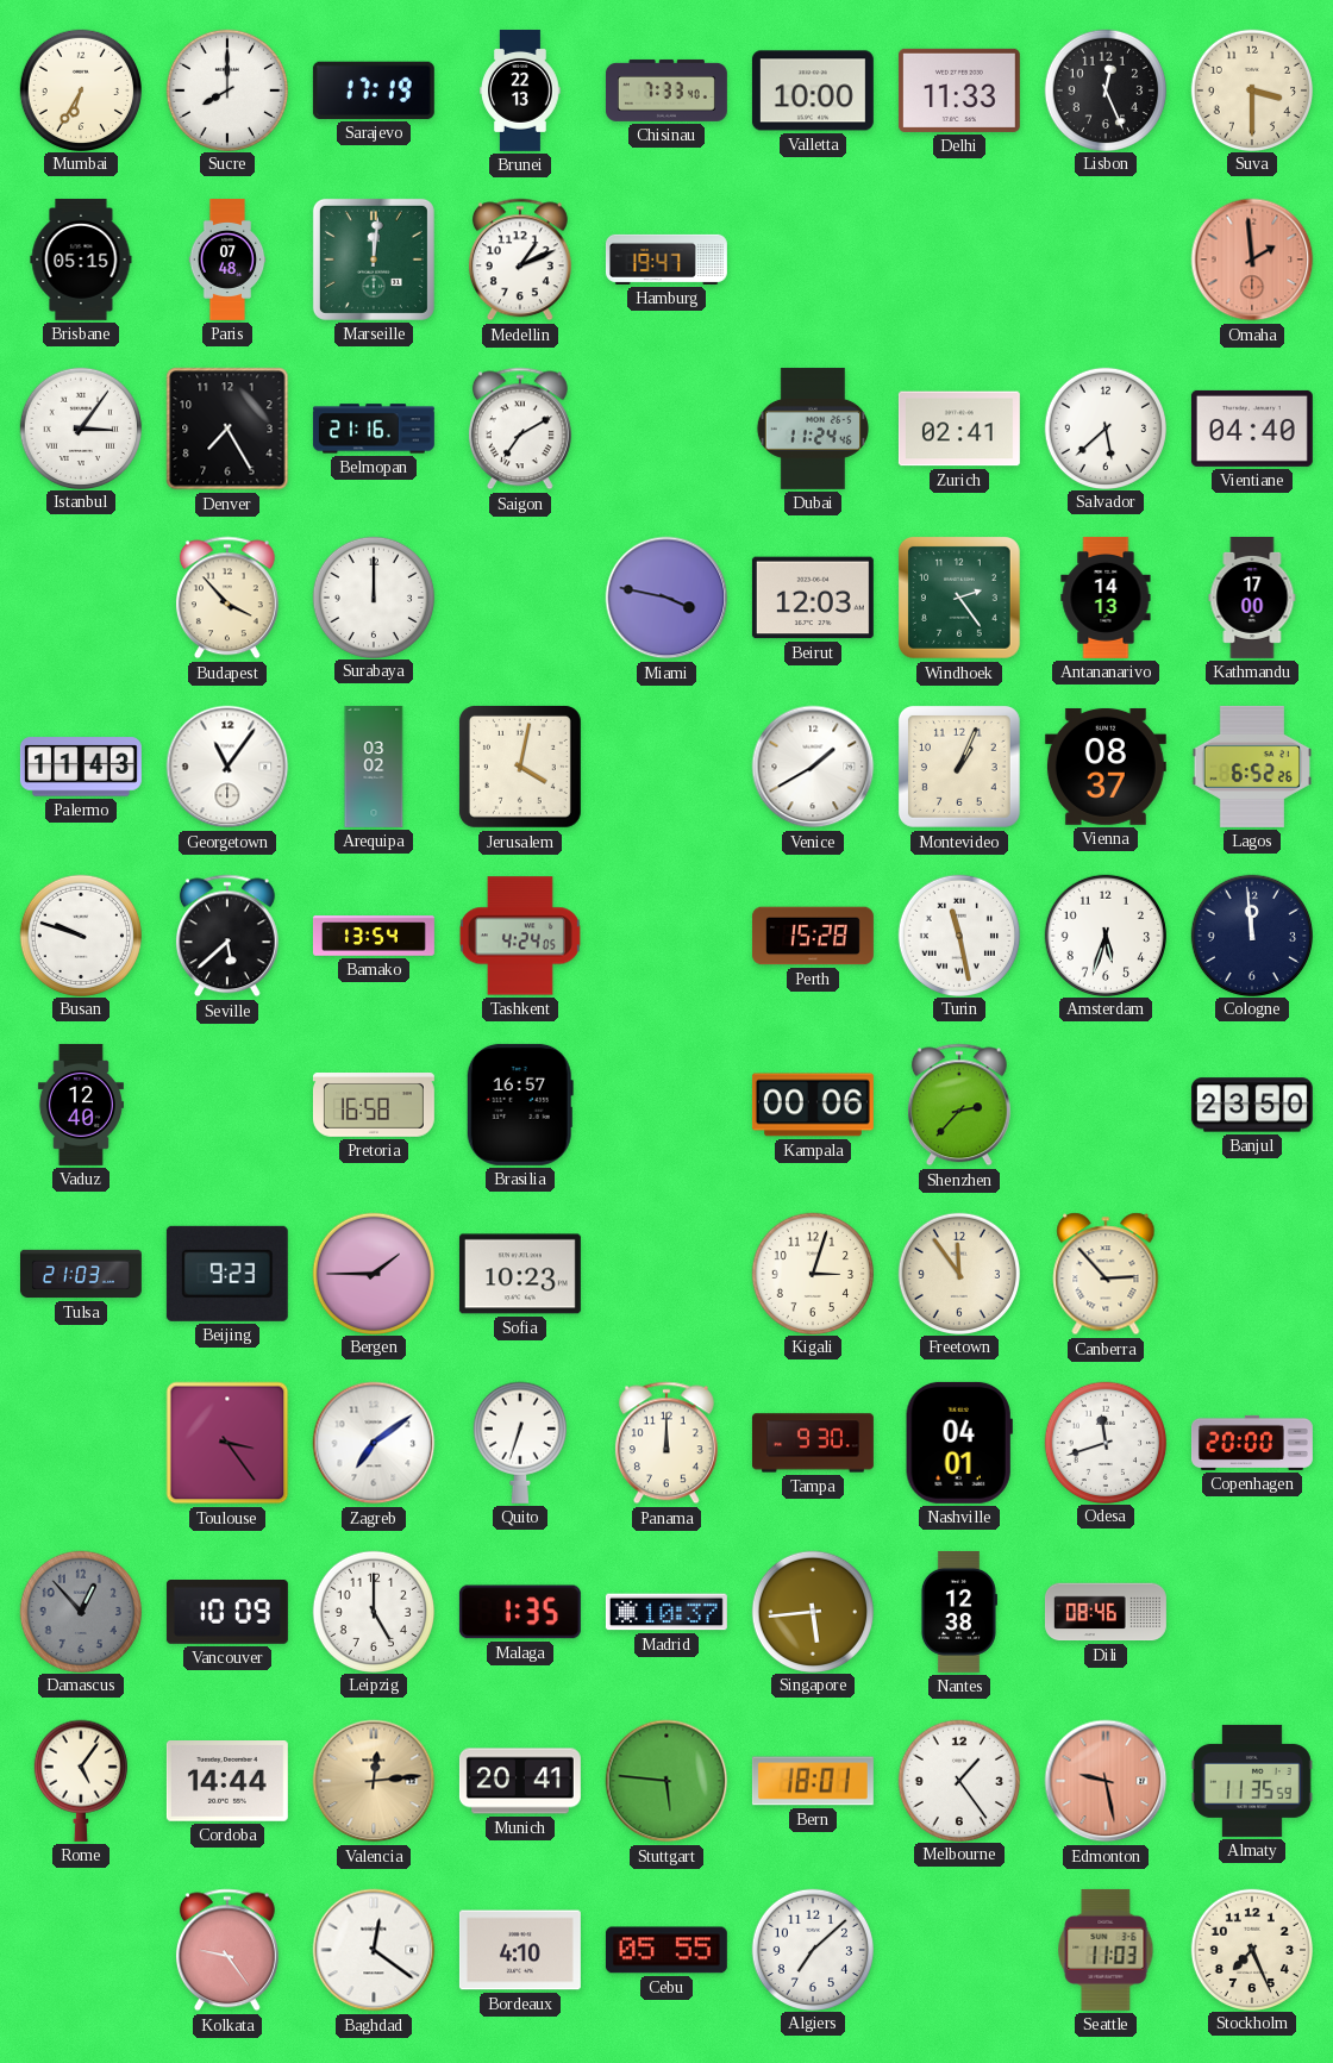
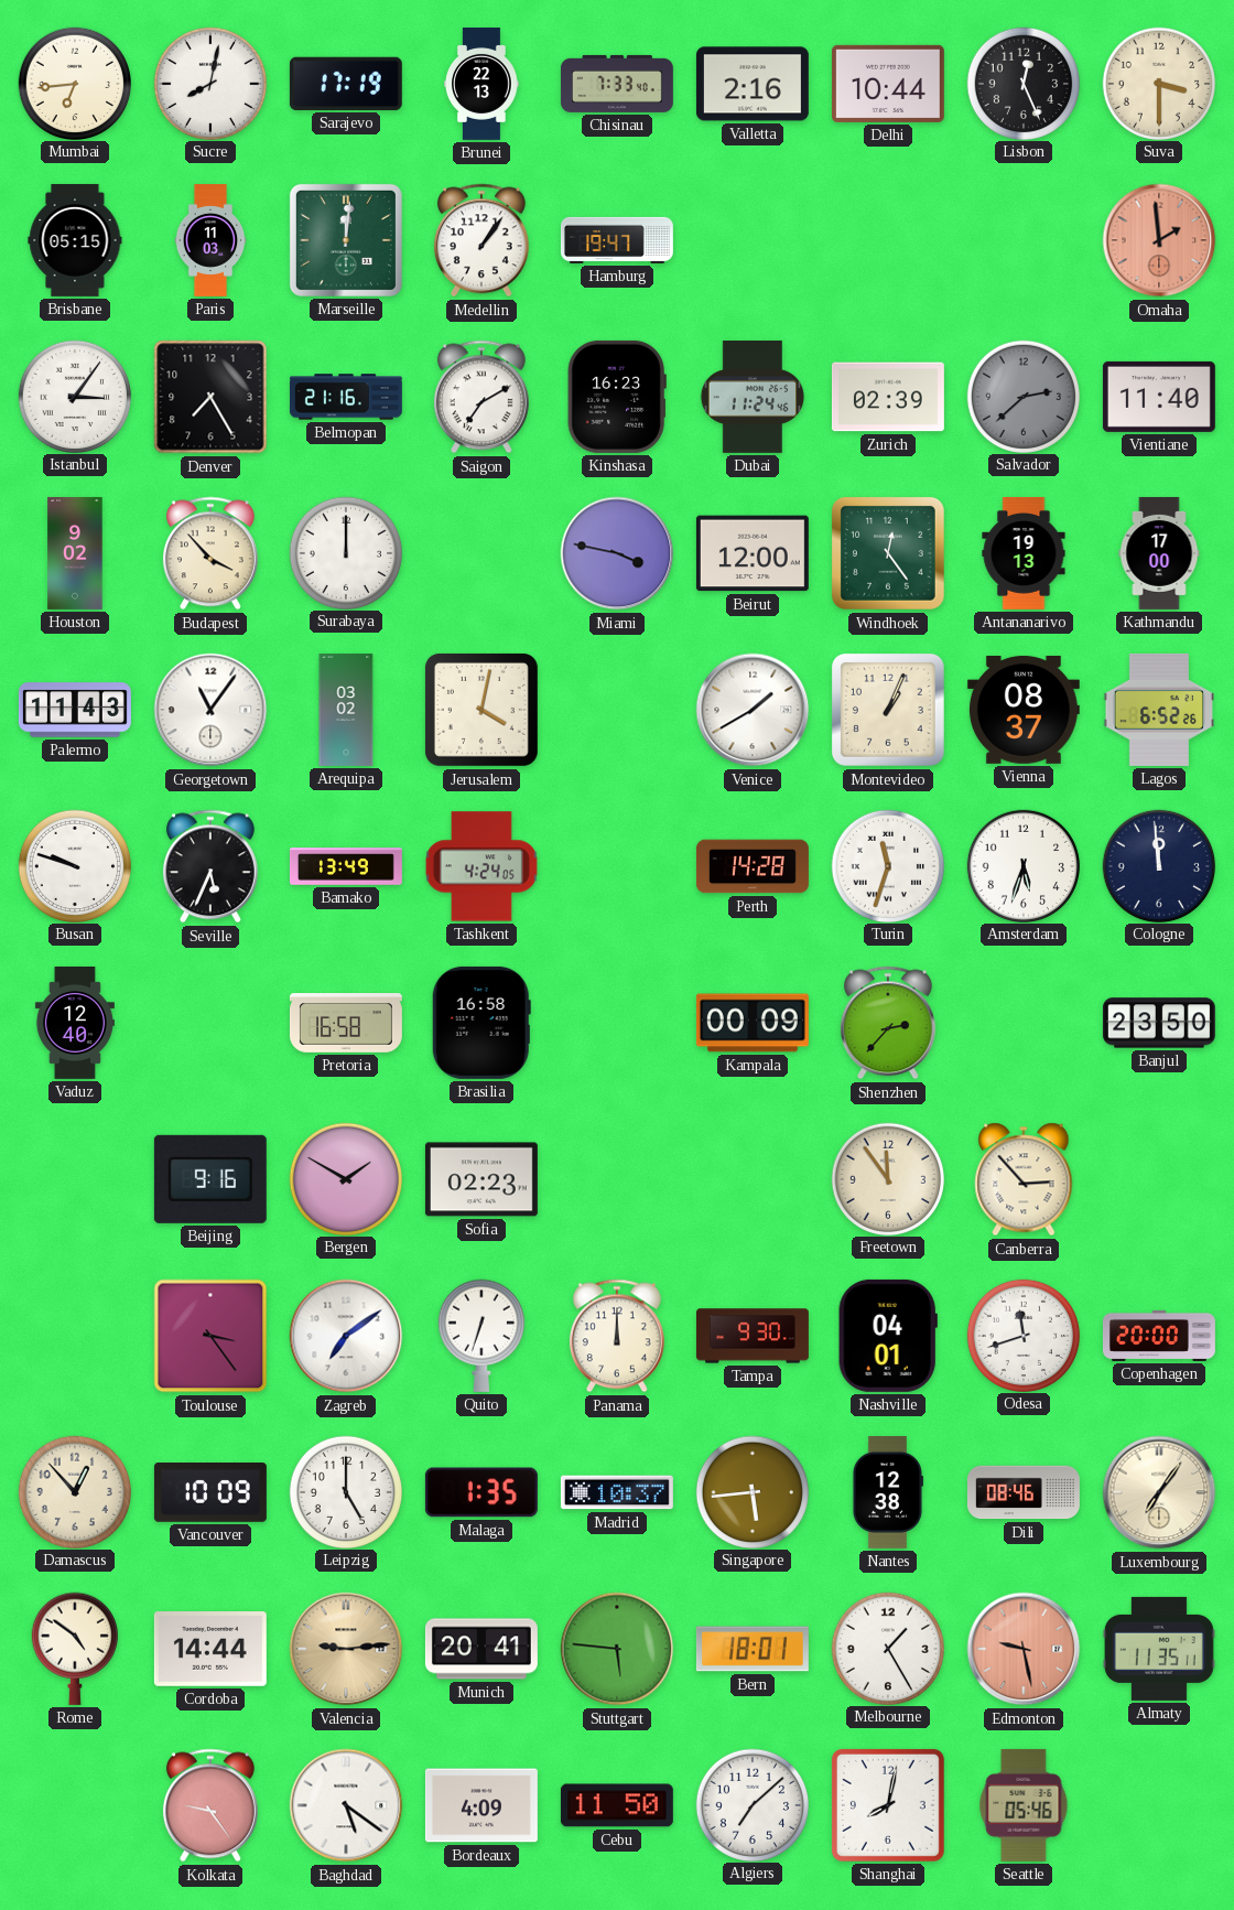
Mumbai: 6:35 -> 6:44
Sucre: 8:00 -> 8:02
Valletta: 10:00 -> 2:16
Delhi: 11:33 -> 10:44
Paris: 07:48 -> 11:03
Medellin: 1:11 -> 1:06
Kinshasa: none -> 16:23
Zurich: 02:41 -> 02:39
Salvador: 5:38 -> 2:38
Salvador dial: white -> grey
Vientiane: 04:40 -> 11:40
Houston: none -> 9:02
Beirut: 12:03 -> 12:00
Windhoek: 2:24 -> 12:24
Antananarivo: 14:13 -> 19:13
Seville: 5:38 -> 5:34
Bamako: 13:54 -> 13:49
Perth: 15:28 -> 14:28
Turin: 11:28 -> 11:33
Brasilia: 16:57 -> 16:58
Kampala: 00:06 -> 00:09
Tulsa: 21:03 -> none
Beijing: 9:23 -> 9:16
Bergen: 1:45 -> 1:50
Sofia: 10:23 -> 02:23
Kigali: 3:03 -> none
Damascus dial: grey -> cream
Luxembourg: none -> 7:06
Rome: 5:06 -> 4:51
Valencia: 12:14 -> 9:14
Melbourne: 1:24 -> 1:25
Almaty: 11:35:59 -> 11:35:11
Baghdad: 12:21 -> 5:21
Bordeaux: 4:10 -> 4:09
Cebu: 05:55 -> 11:50
Shanghai: none -> 8:02
Seattle: 11:03 -> 05:46
Stockholm: 7:26 -> none
